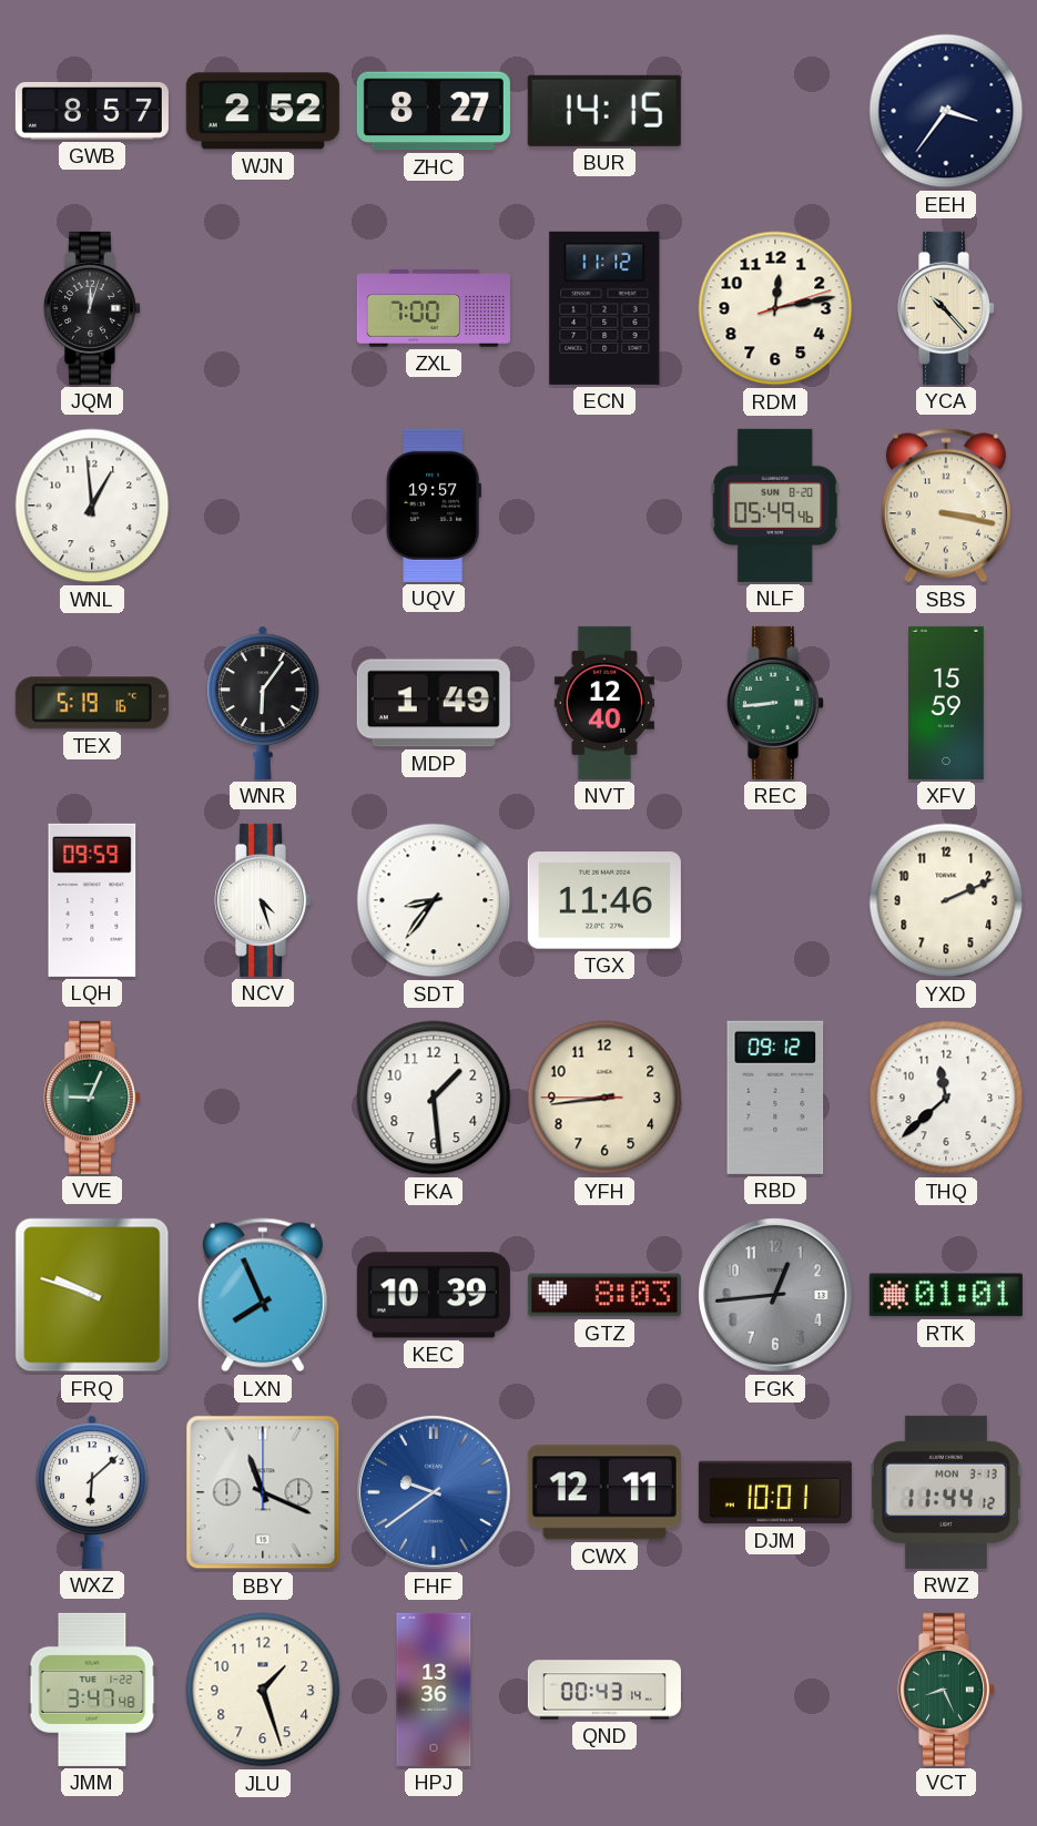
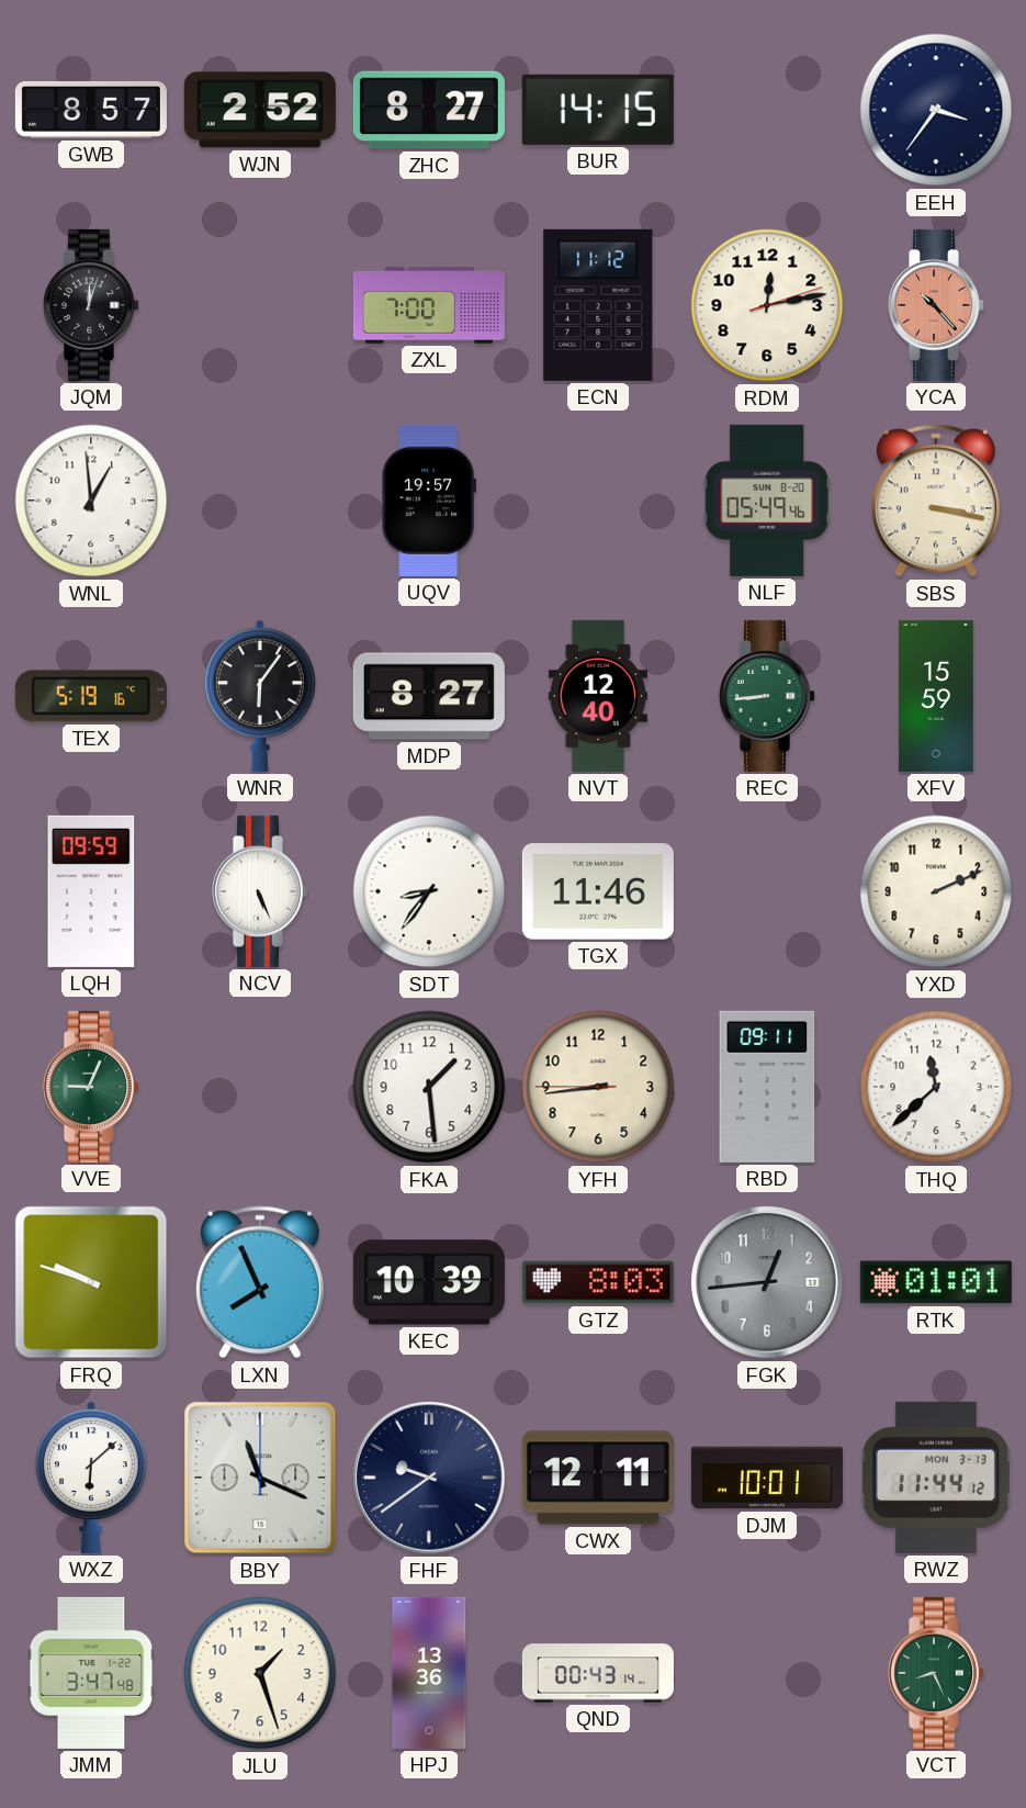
YCA dial: cream -> salmon
MDP: 1:49 -> 8:27
NCV: 4:27 -> 5:26
RBD: 09:12 -> 09:11
FHF dial: blue -> navy
